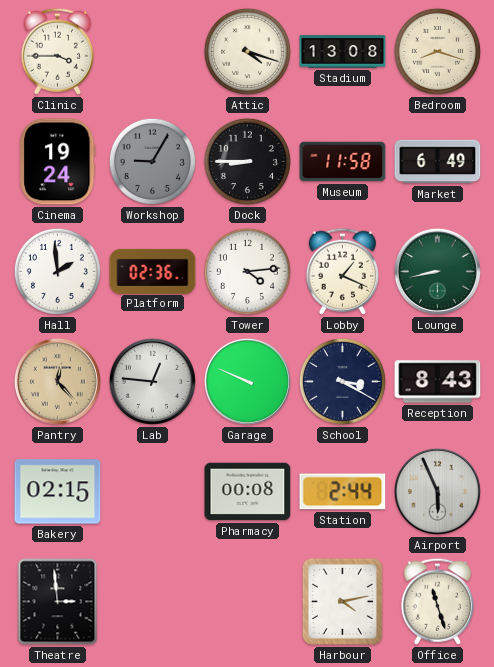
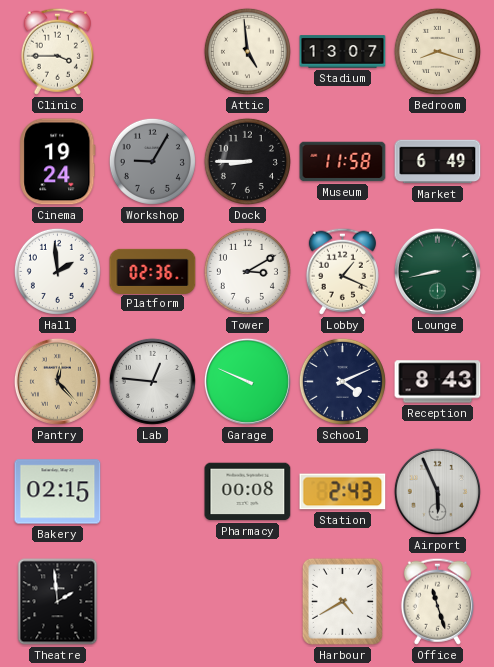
Attic: 4:18 -> 4:59
Stadium: 13:08 -> 13:07
Tower: 4:14 -> 3:10
School: 3:20 -> 4:11
Station: 2:44 -> 2:43
Theatre: 2:59 -> 1:59
Harbour: 4:13 -> 4:40
